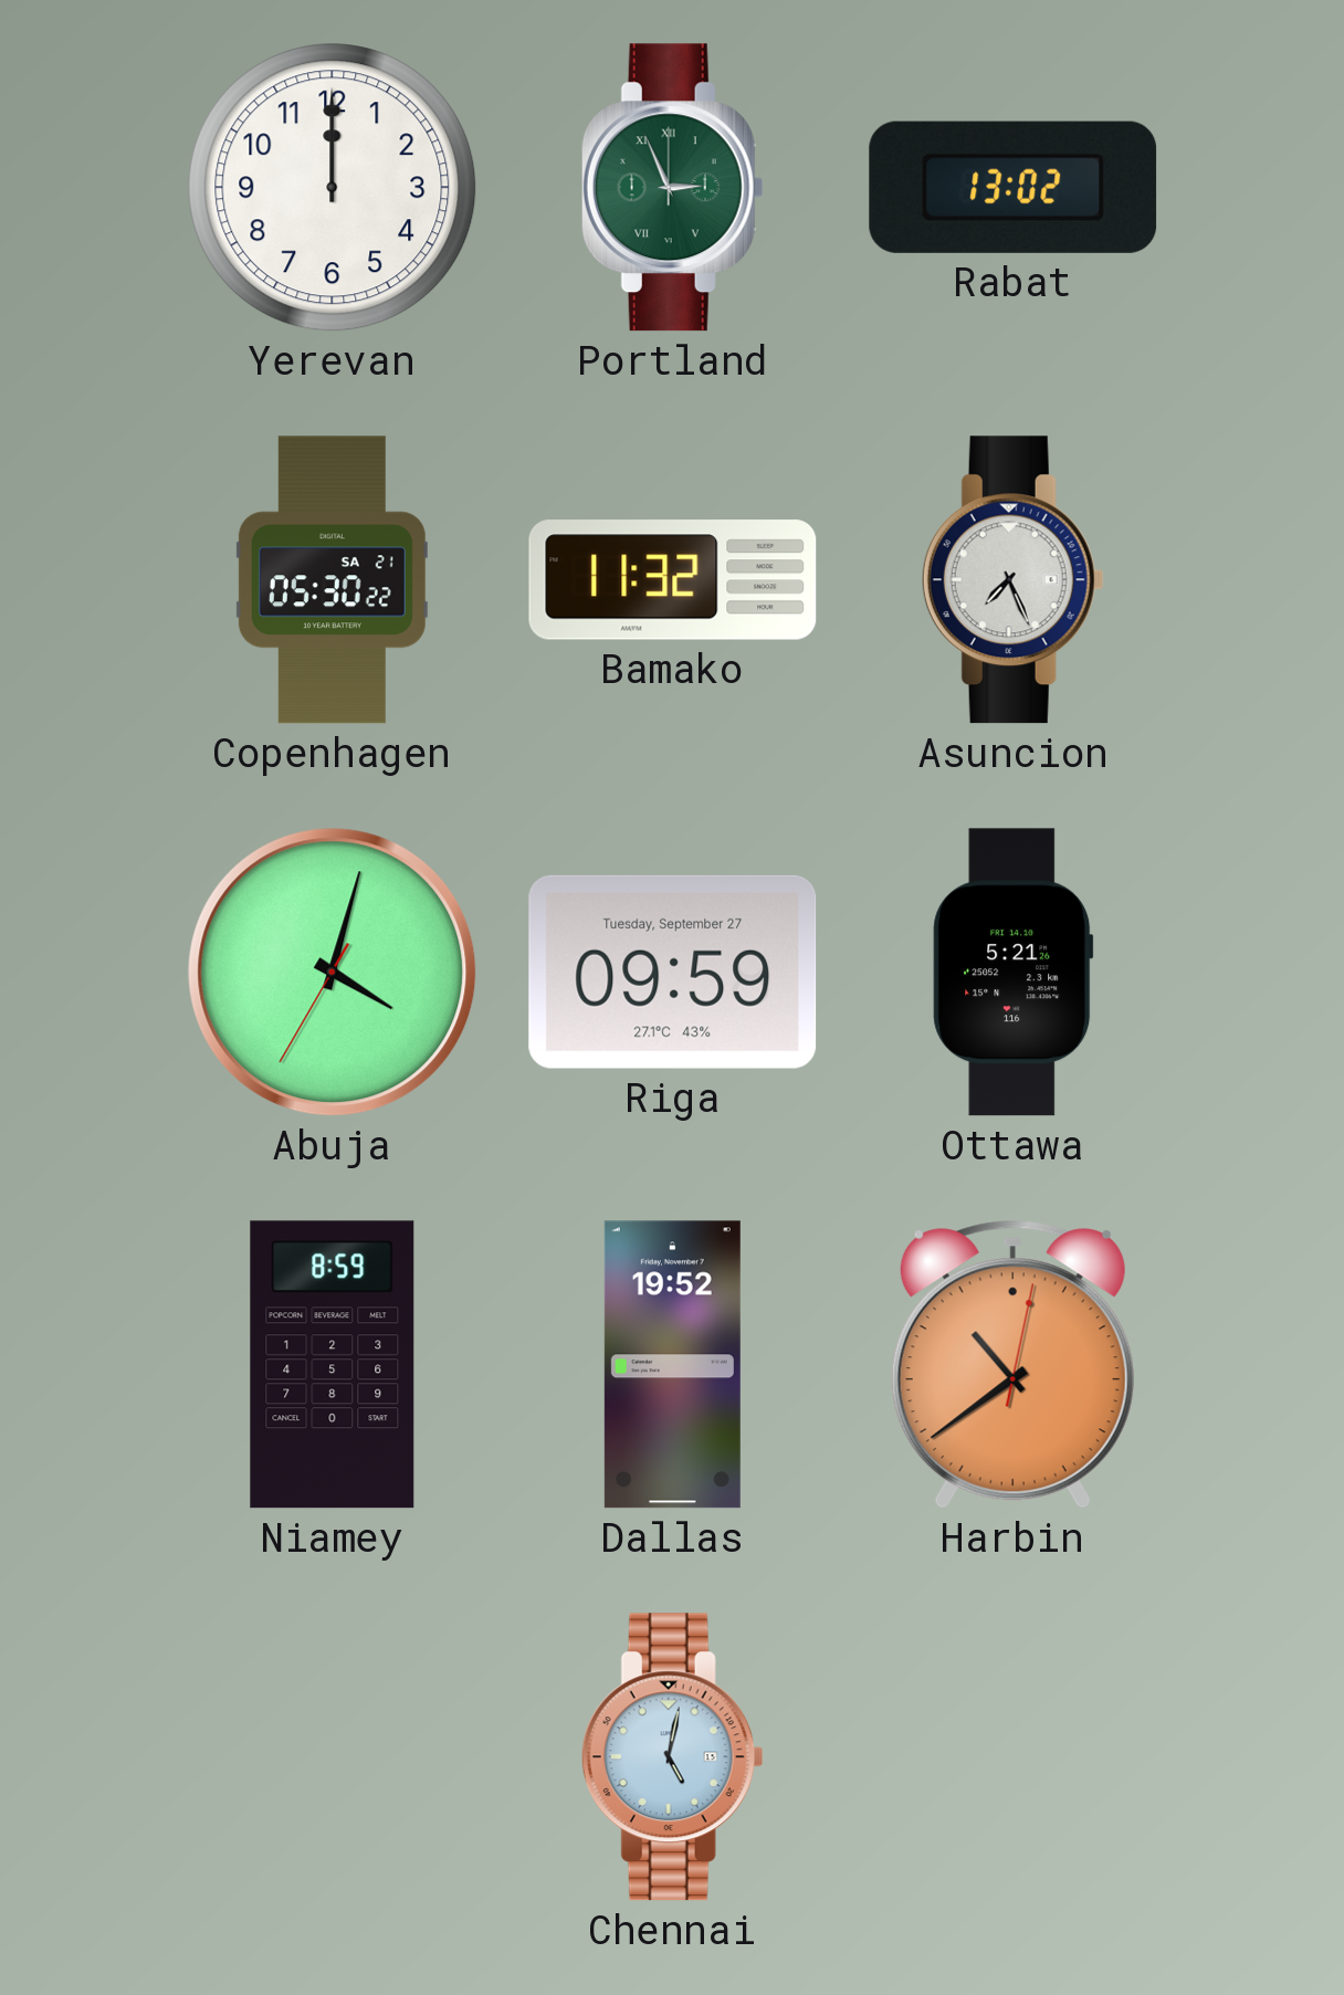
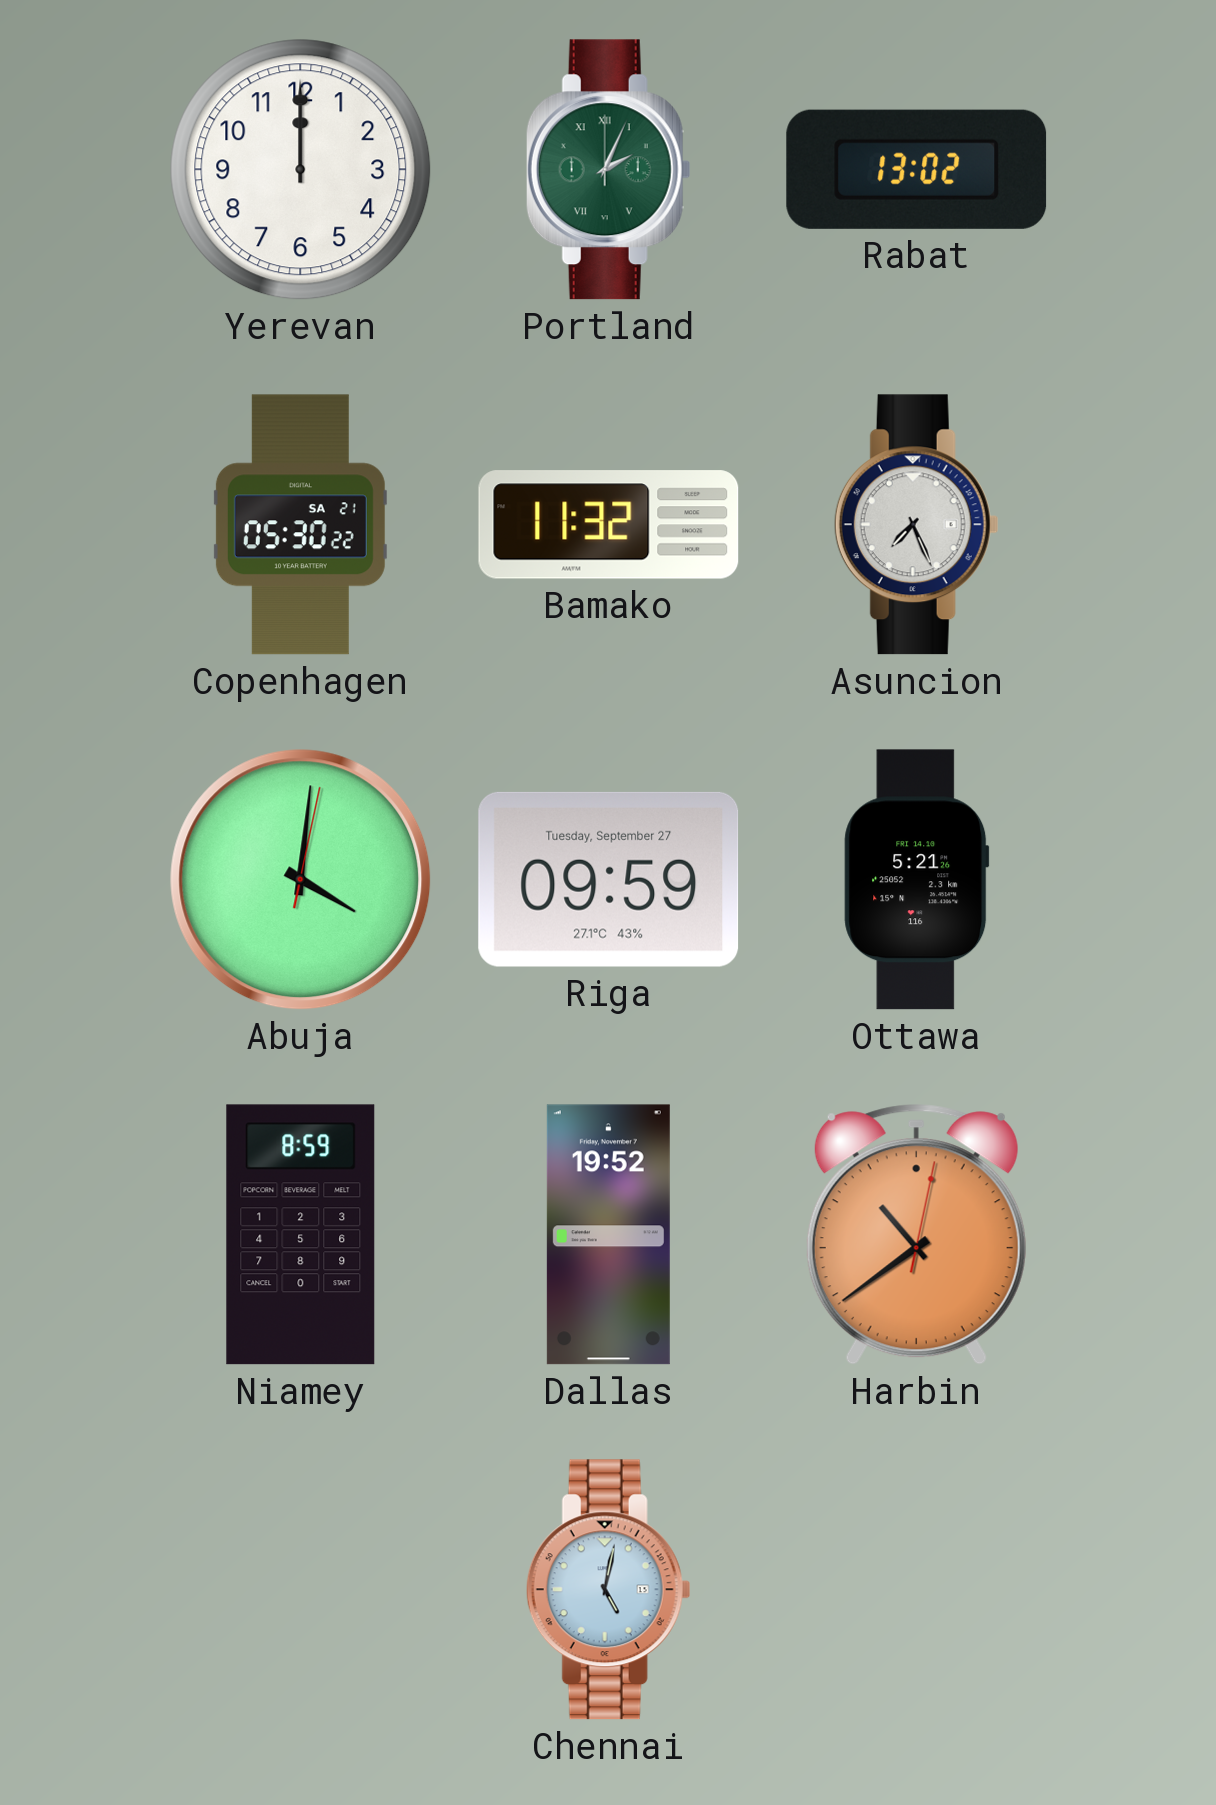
Portland: 2:56 -> 2:04
Abuja: 4:02 -> 4:01
